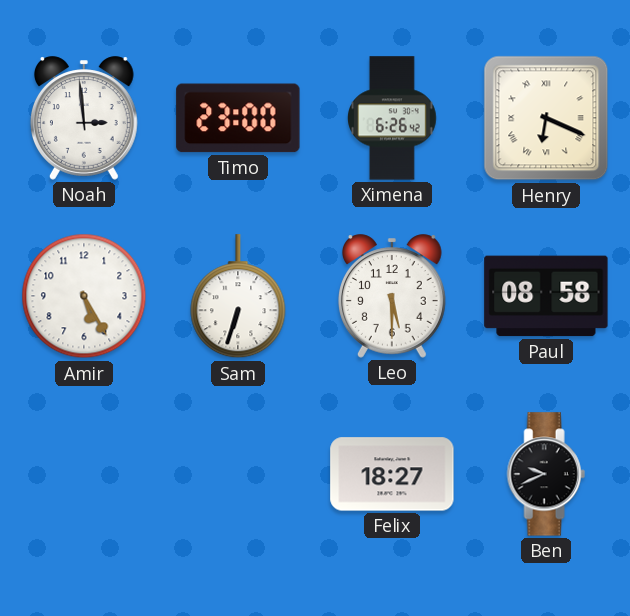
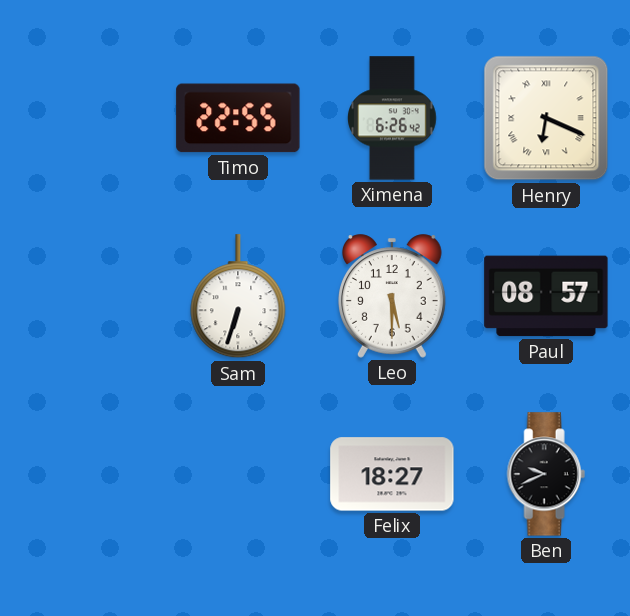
Noah: 2:59 -> none
Timo: 23:00 -> 22:55
Amir: 5:25 -> none
Paul: 08:58 -> 08:57
